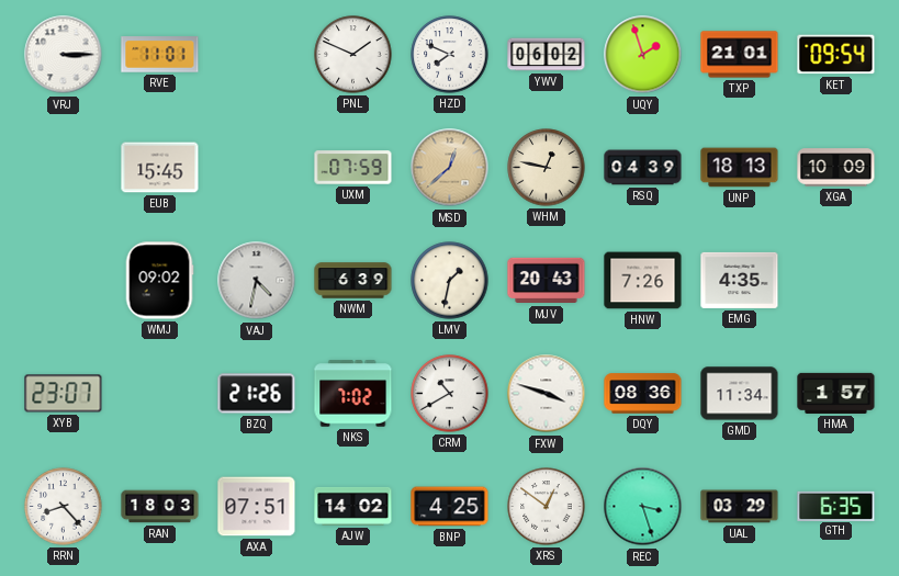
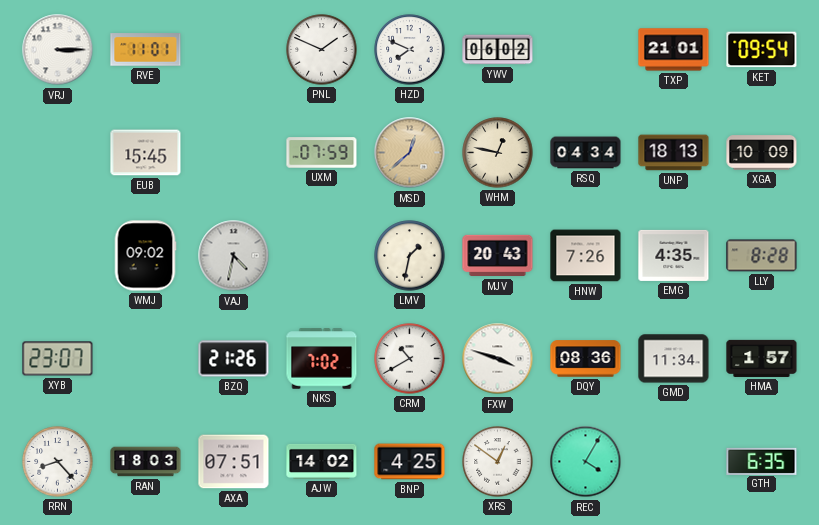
UQY: 1:57 -> none
RSQ: 04:39 -> 04:34
NWM: 6:39 -> none
LLY: none -> 8:28
REC: 3:27 -> 4:05
UAL: 03:29 -> none
